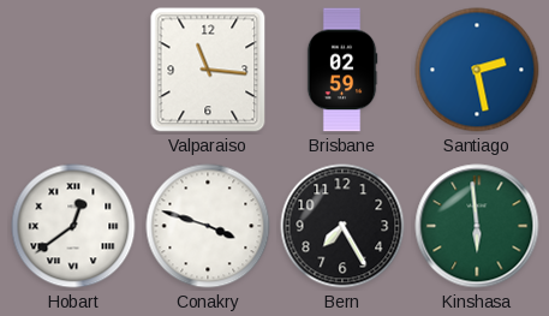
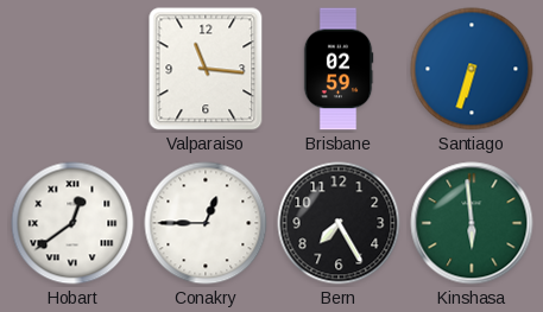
Santiago: 2:28 -> 6:33
Conakry: 3:48 -> 12:45
